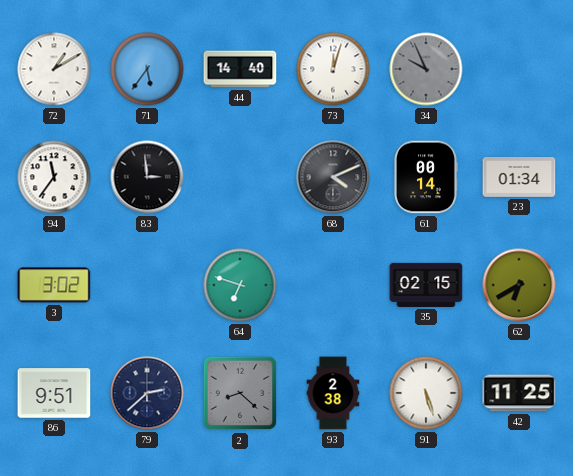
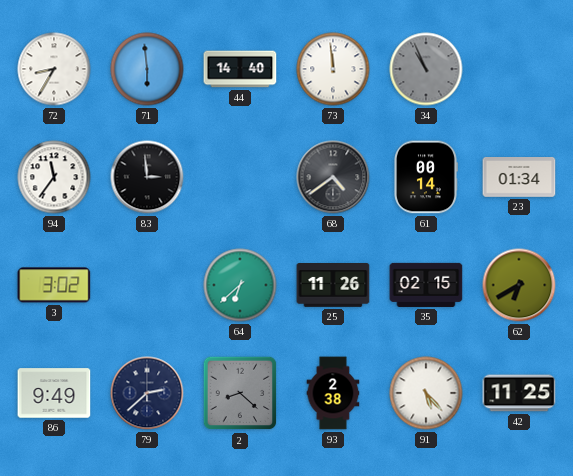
72: 1:10 -> 8:35
71: 5:36 -> 5:59
73: 12:03 -> 11:59
34: 9:56 -> 10:56
68: 4:11 -> 4:39
64: 6:48 -> 6:38
25: none -> 11:26
86: 9:51 -> 9:49
91: 5:27 -> 5:23
